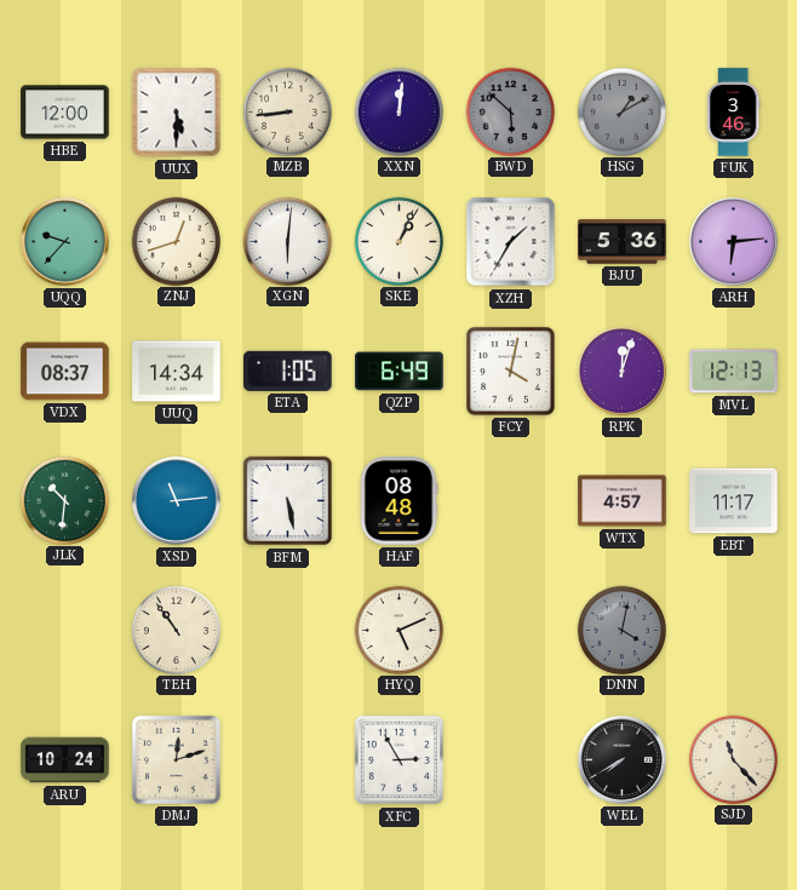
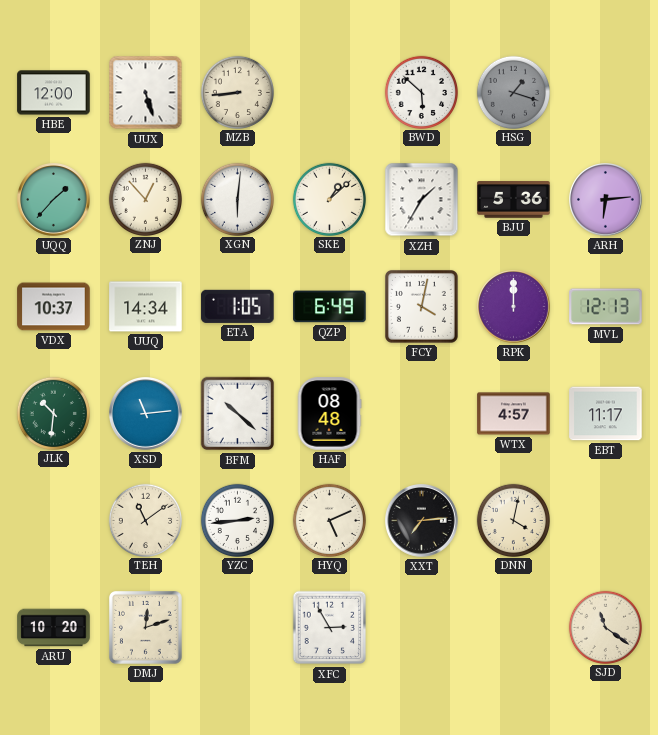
UUX: 5:30 -> 5:27
XXN: 12:01 -> none
BWD dial: grey -> white
HSG: 1:10 -> 1:18
FUK: 3:46 -> none
UQQ: 9:37 -> 1:37
ZNJ: 12:42 -> 12:53
SKE: 1:04 -> 1:08
VDX: 08:37 -> 10:37
RPK: 12:03 -> 12:00
BFM: 5:28 -> 10:22
TEH: 10:54 -> 11:09
YZC: none -> 2:44
XXT: none -> 7:14
DNN dial: grey -> cream
ARU: 10:24 -> 10:20
WEL: 7:40 -> none
SJD: 11:23 -> 11:21
